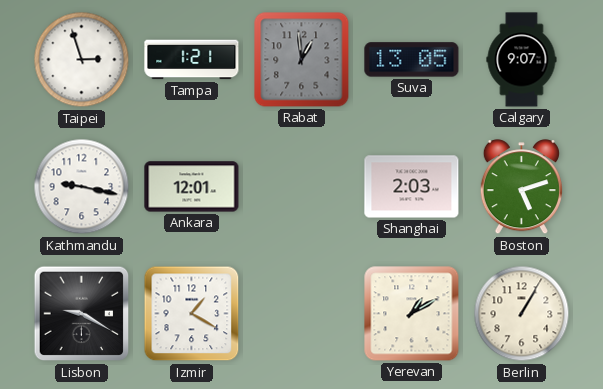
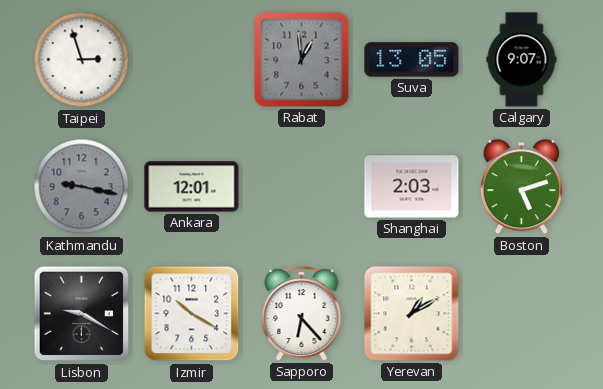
Tampa: 1:21 -> none
Kathmandu dial: white -> grey
Izmir: 1:20 -> 10:20
Sapporo: none -> 6:23
Berlin: 1:05 -> none
